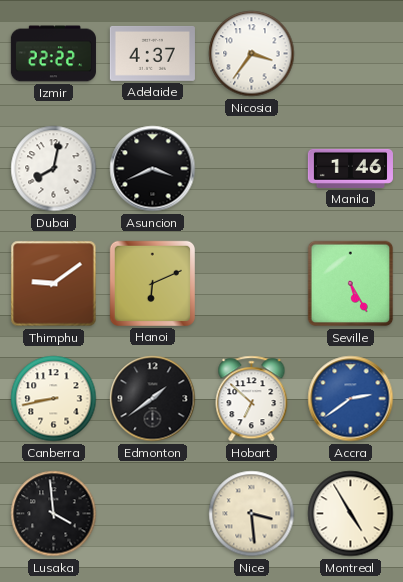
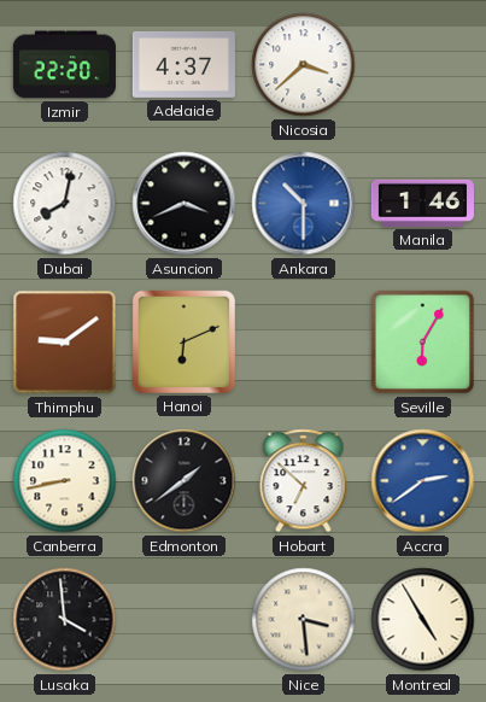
Izmir: 22:22 -> 22:20
Nicosia: 3:36 -> 3:38
Ankara: none -> 10:30
Seville: 5:25 -> 6:05
